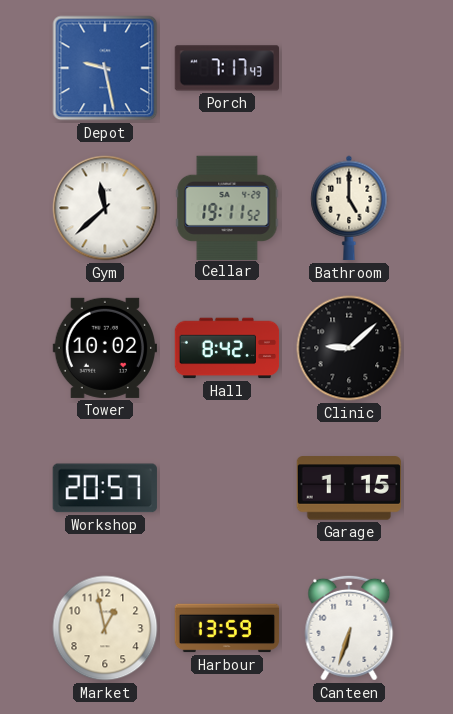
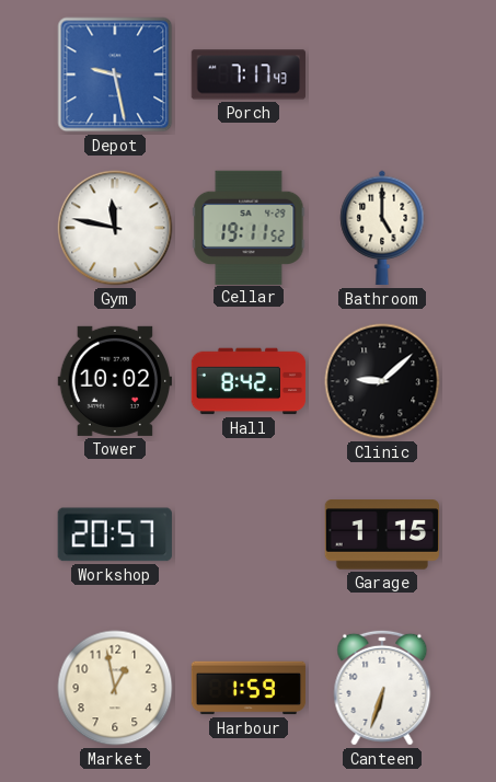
Gym: 11:38 -> 11:47
Harbour: 13:59 -> 1:59
